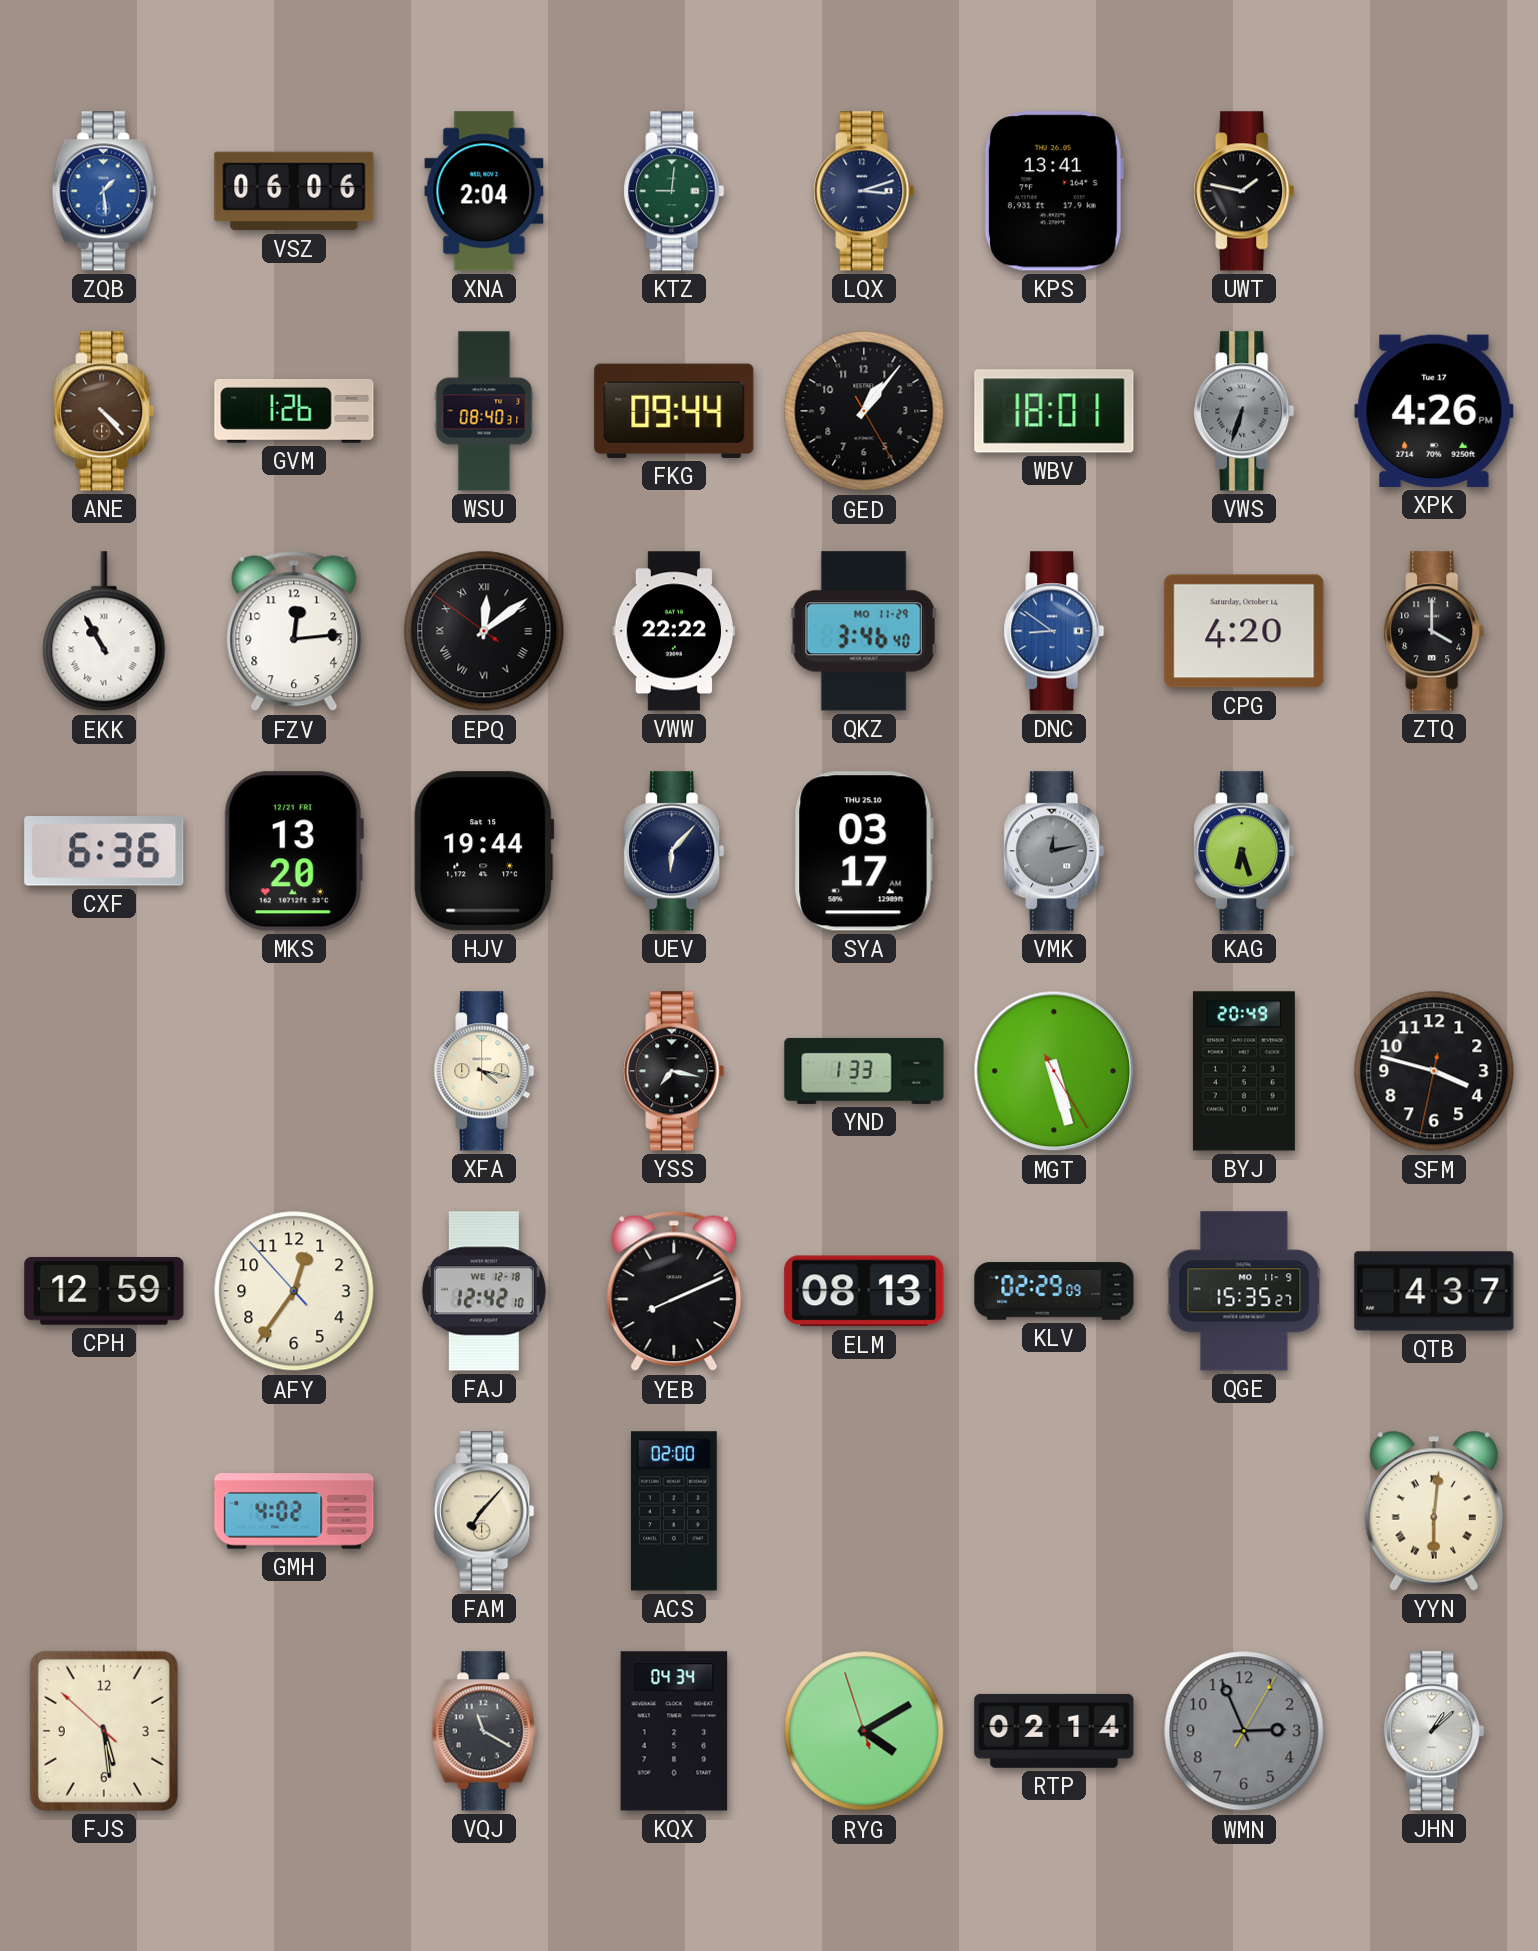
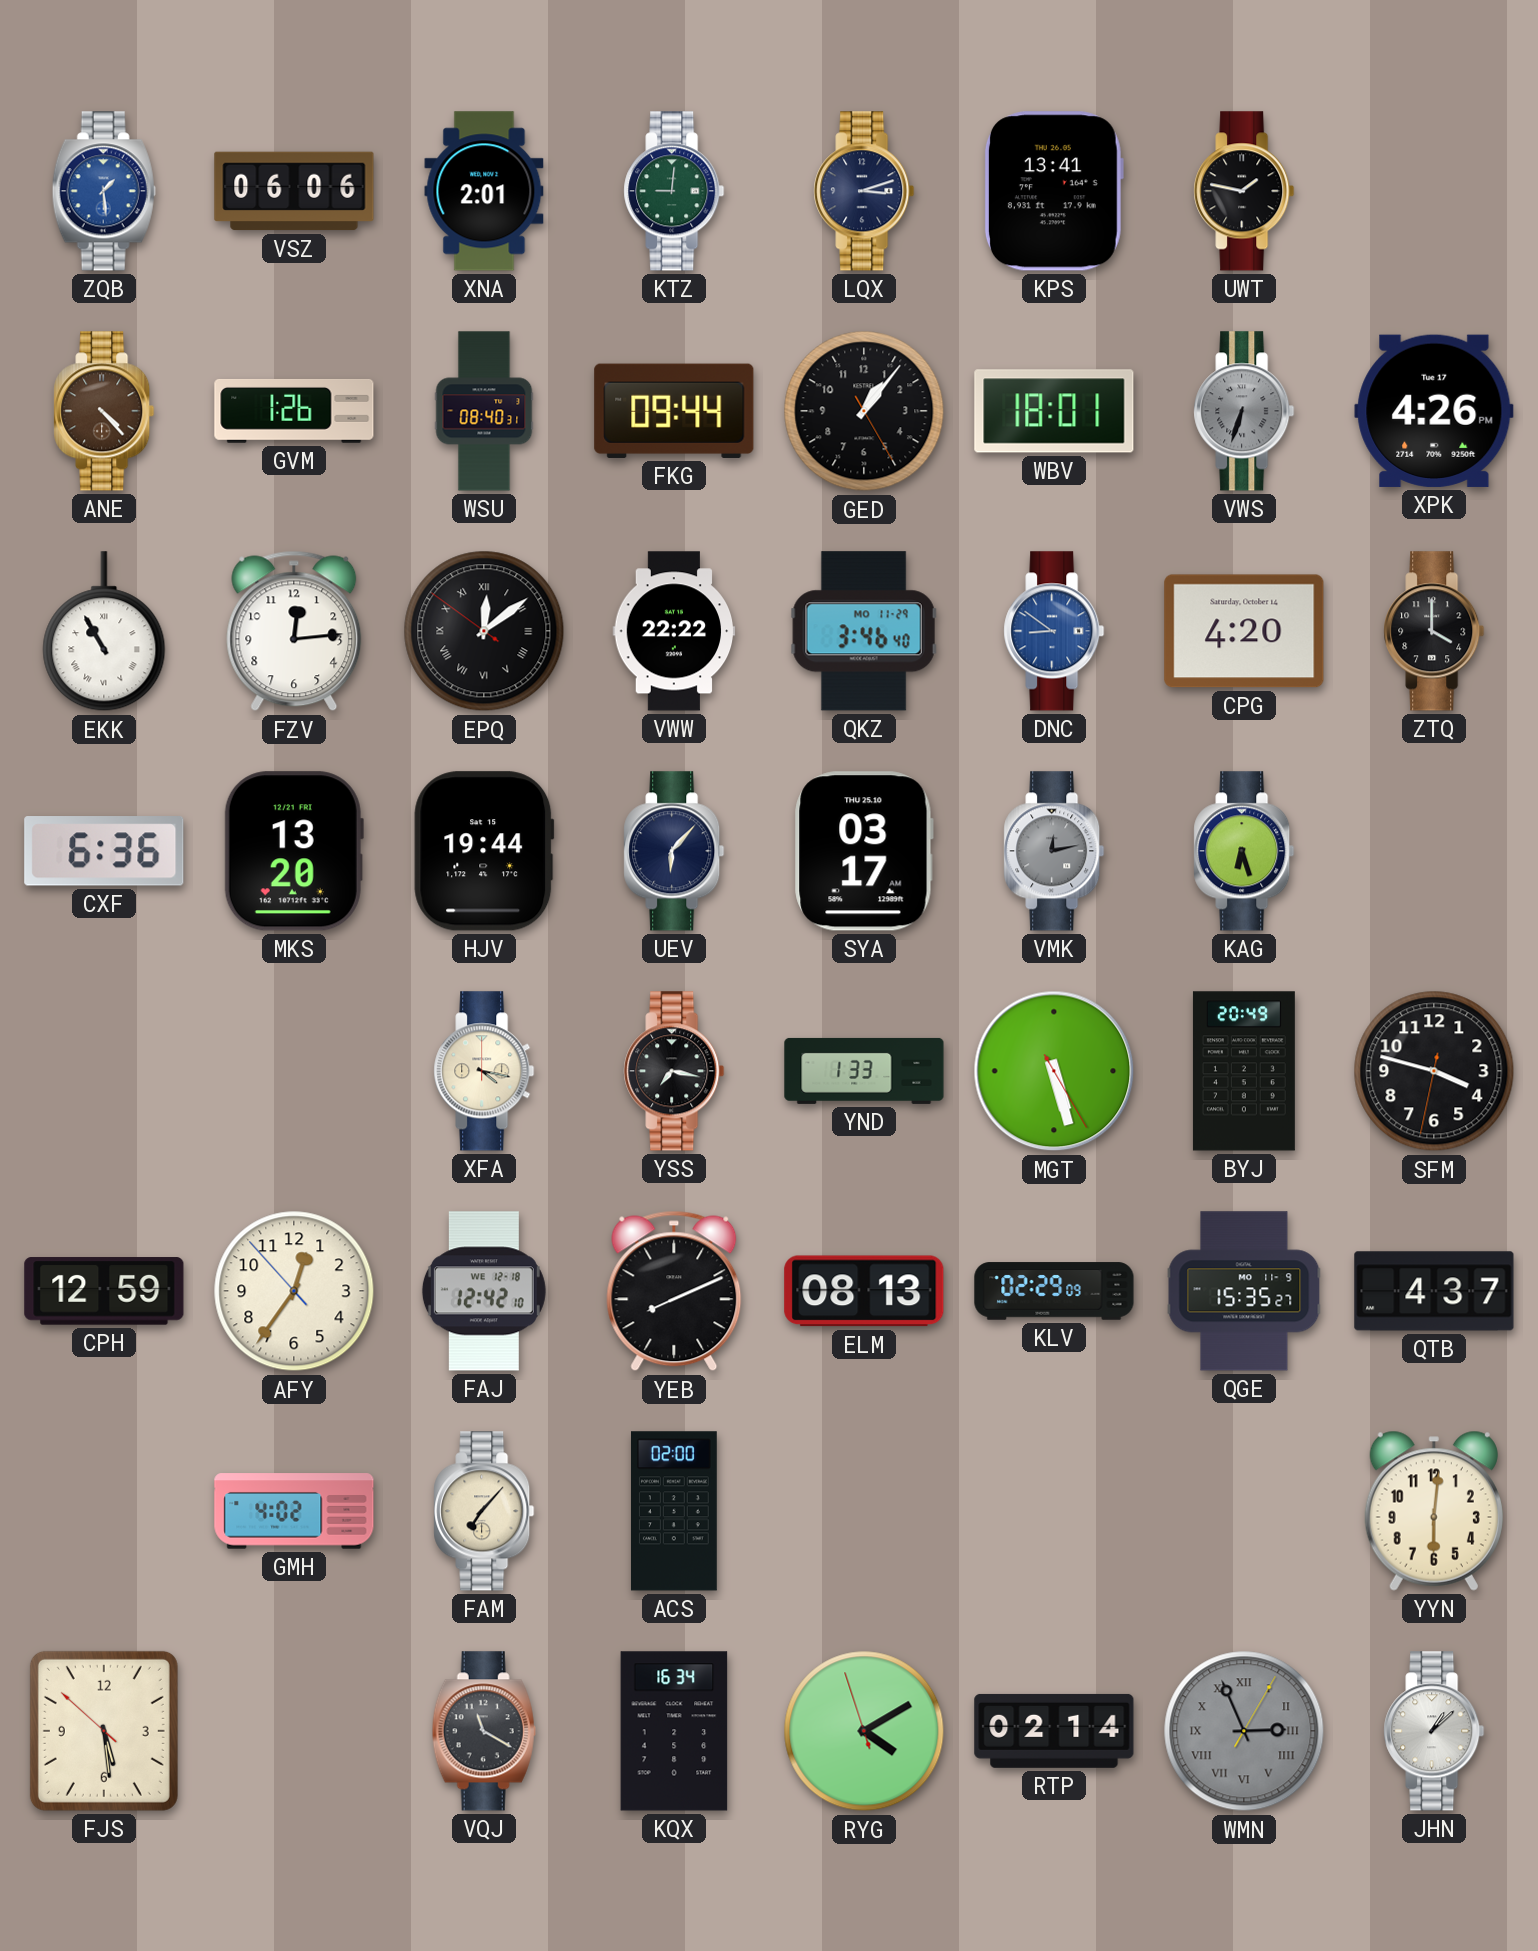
XNA: 2:04 -> 2:01
YYN numerals: Roman -> Arabic
KQX: 04:34 -> 16:34
WMN numerals: Arabic -> Roman
